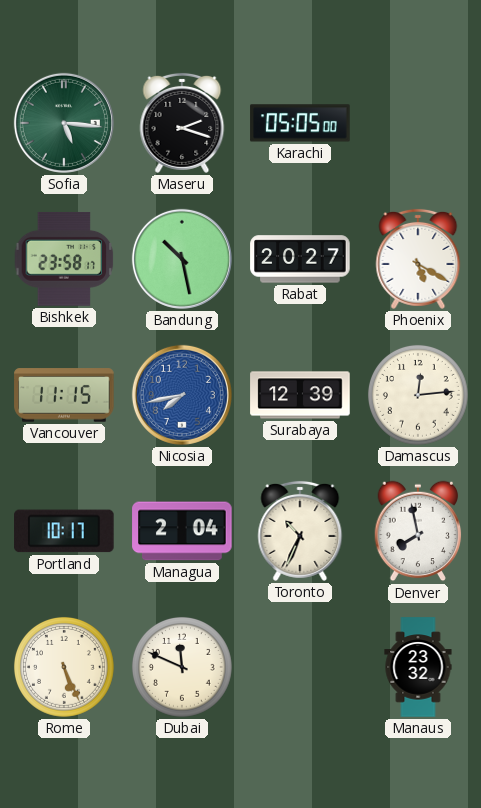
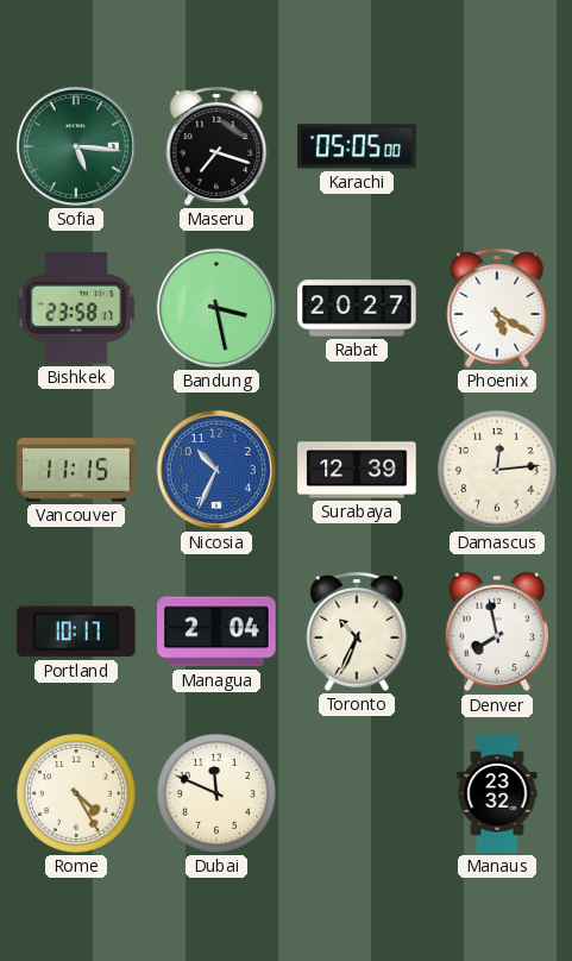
Maseru: 2:18 -> 7:18
Bandung: 10:28 -> 3:28
Nicosia: 7:43 -> 10:34
Rome: 5:26 -> 4:25
